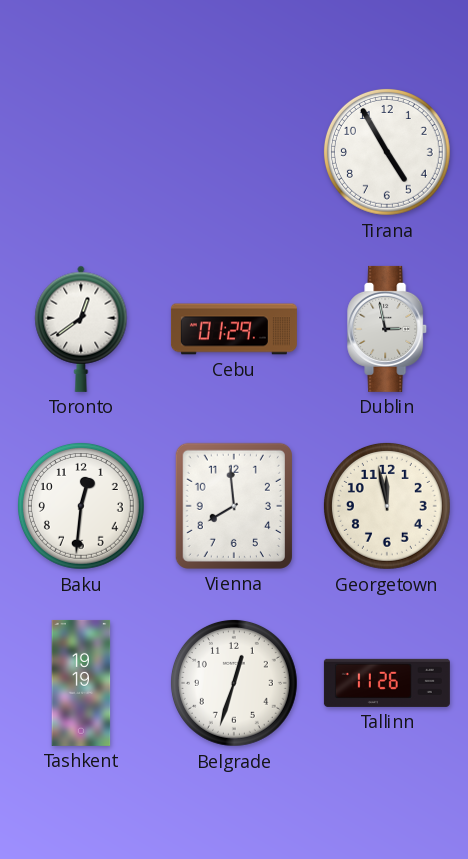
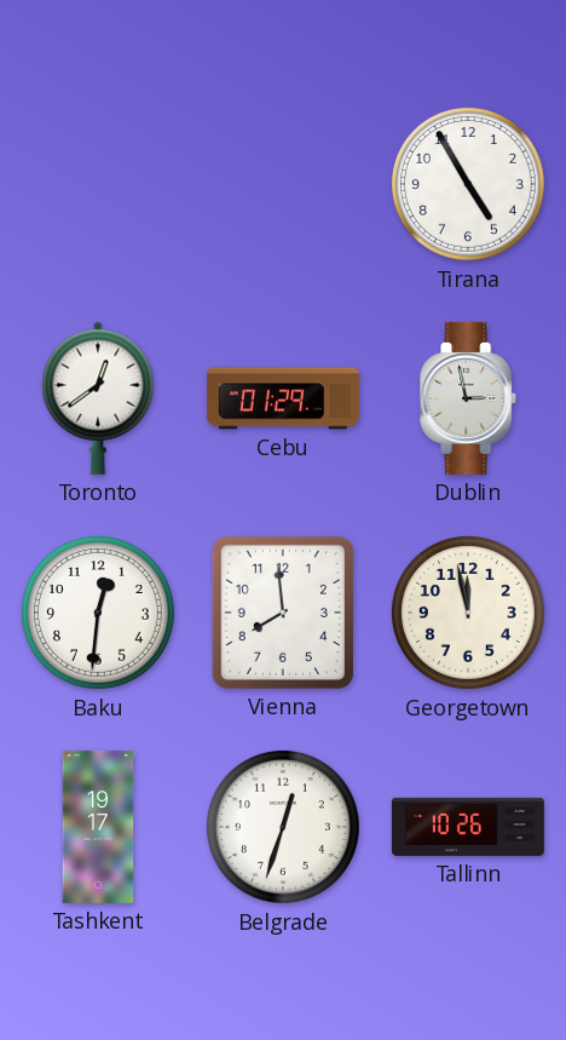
Tashkent: 19:19 -> 19:17
Tallinn: 11:26 -> 10:26
